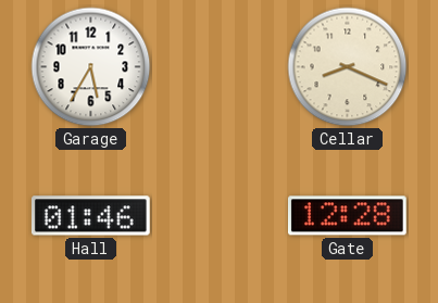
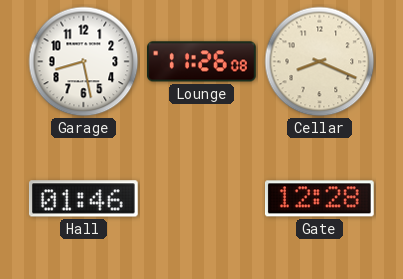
Garage: 5:35 -> 8:28
Lounge: none -> 11:26
